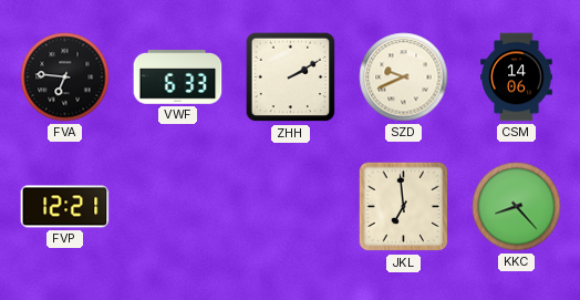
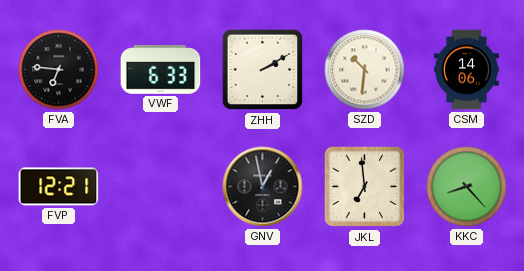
SZD: 9:41 -> 10:31
GNV: none -> 12:58
